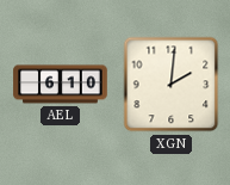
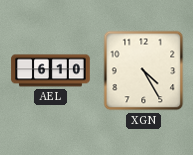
XGN: 2:01 -> 4:25
